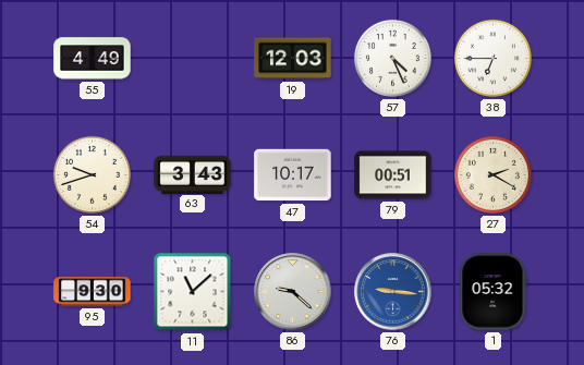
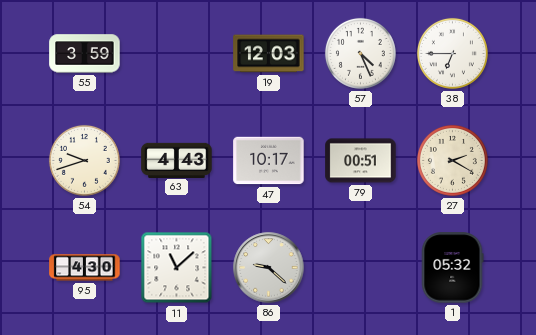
55: 4:49 -> 3:59
63: 3:43 -> 4:43
95: 9:30 -> 4:30
76: 9:16 -> none
